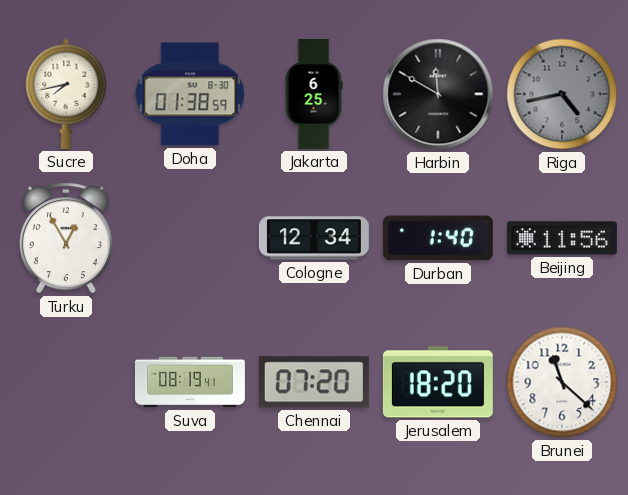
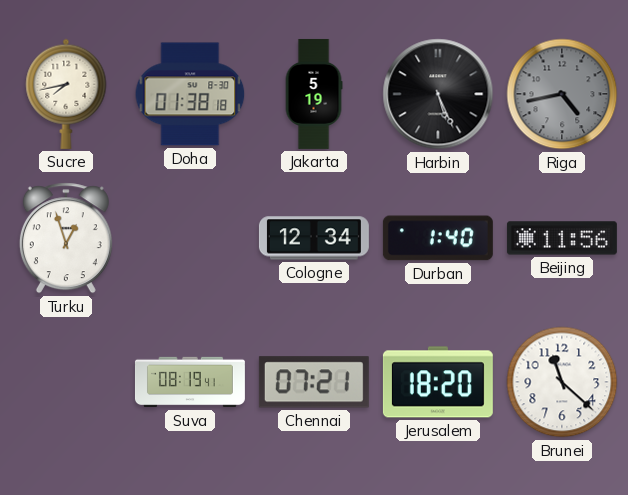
Doha: 01:38:59 -> 01:38:18
Jakarta: 6:25 -> 5:19
Harbin: 11:50 -> 5:26
Turku: 12:55 -> 12:57
Chennai: 07:20 -> 07:21
